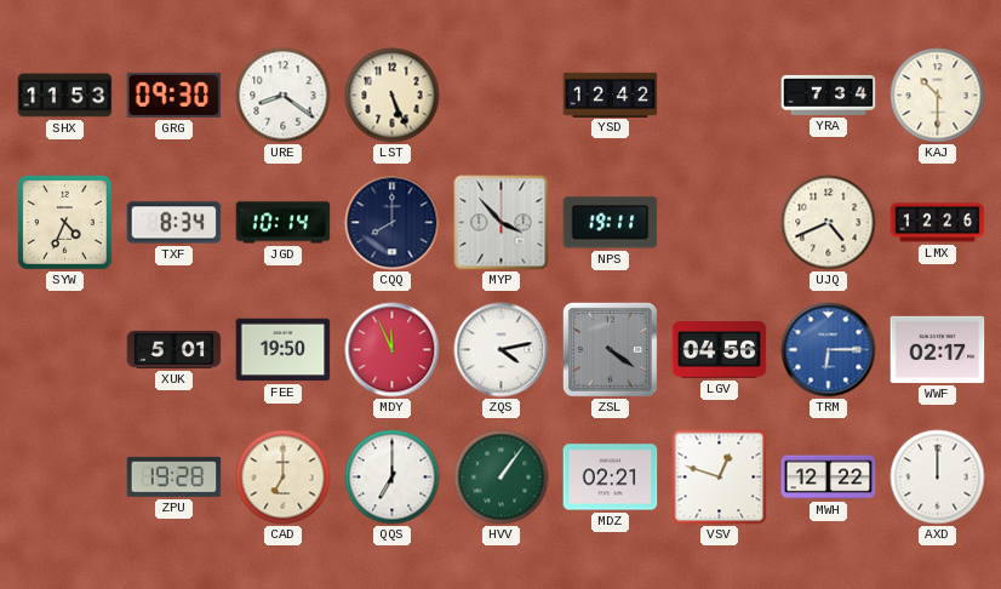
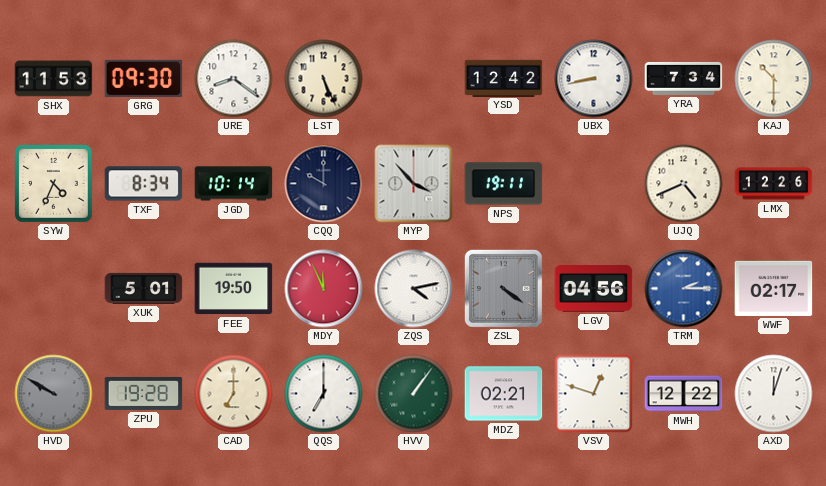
UBX: none -> 8:43
CQQ: 8:00 -> 10:00
TRM: 6:15 -> 2:15
HVD: none -> 9:50
AXD: 12:00 -> 12:03
